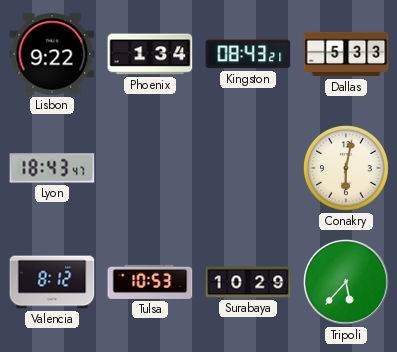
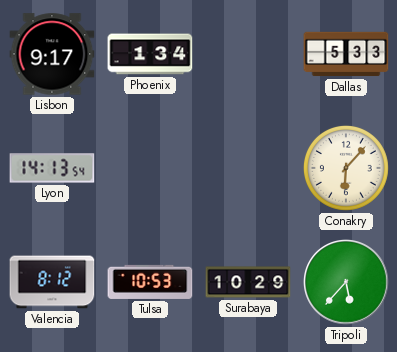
Lisbon: 9:22 -> 9:17
Kingston: 08:43 -> none
Lyon: 18:43 -> 14:13
Conakry: 6:02 -> 6:07
